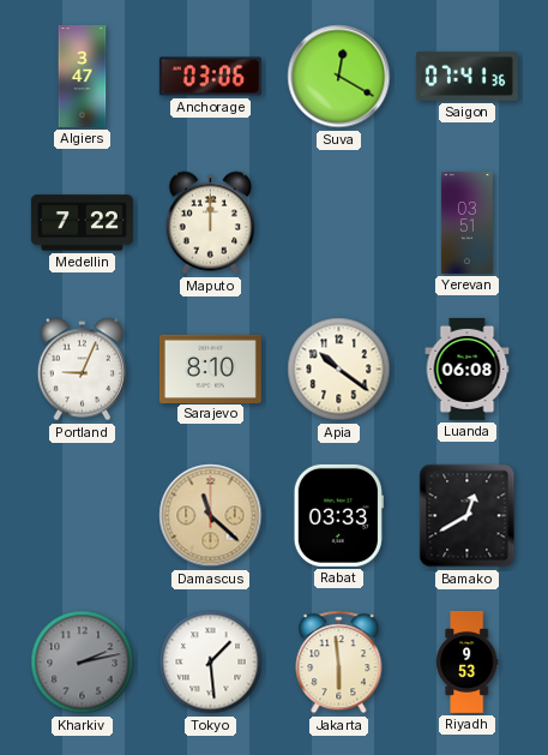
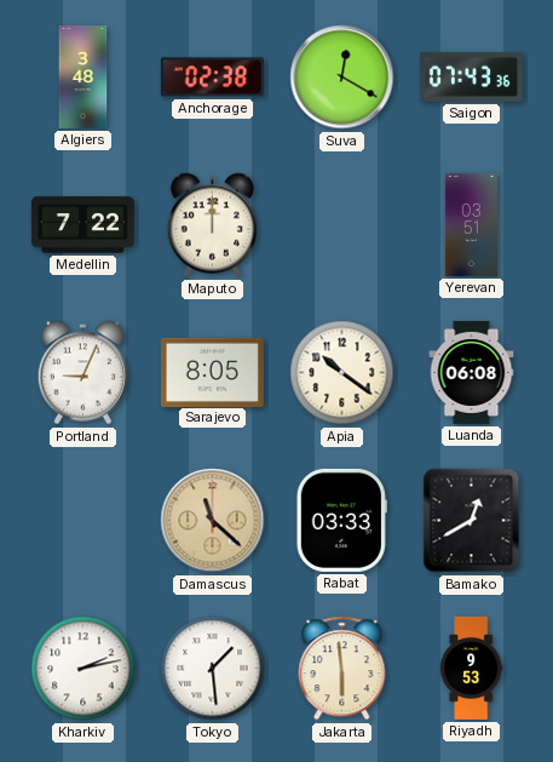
Algiers: 3:47 -> 3:48
Anchorage: 03:06 -> 02:38
Saigon: 07:41 -> 07:43
Sarajevo: 8:10 -> 8:05
Kharkiv dial: grey -> white
